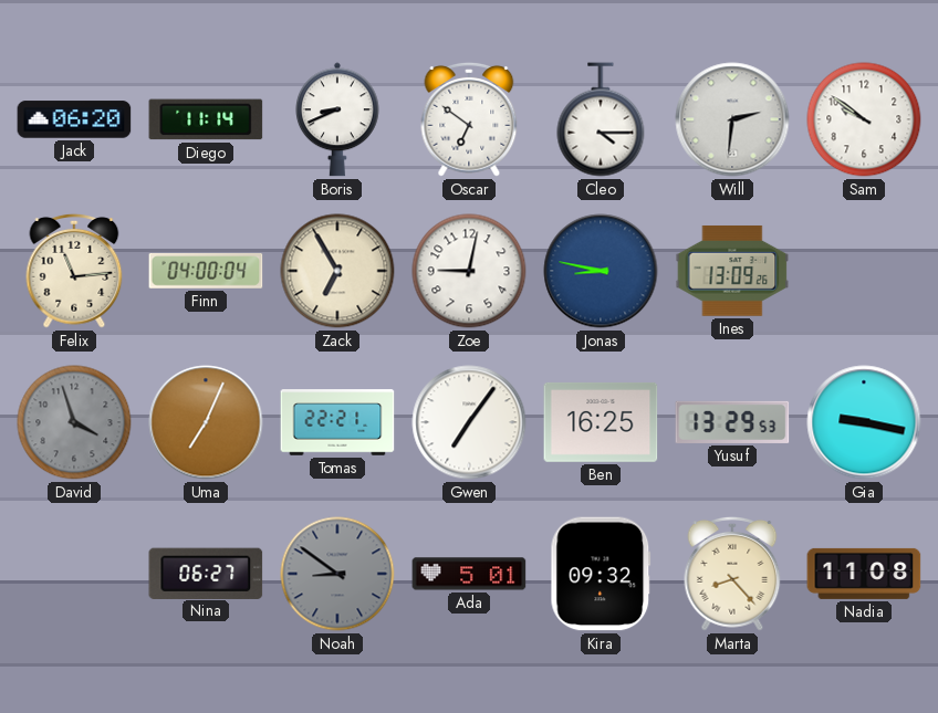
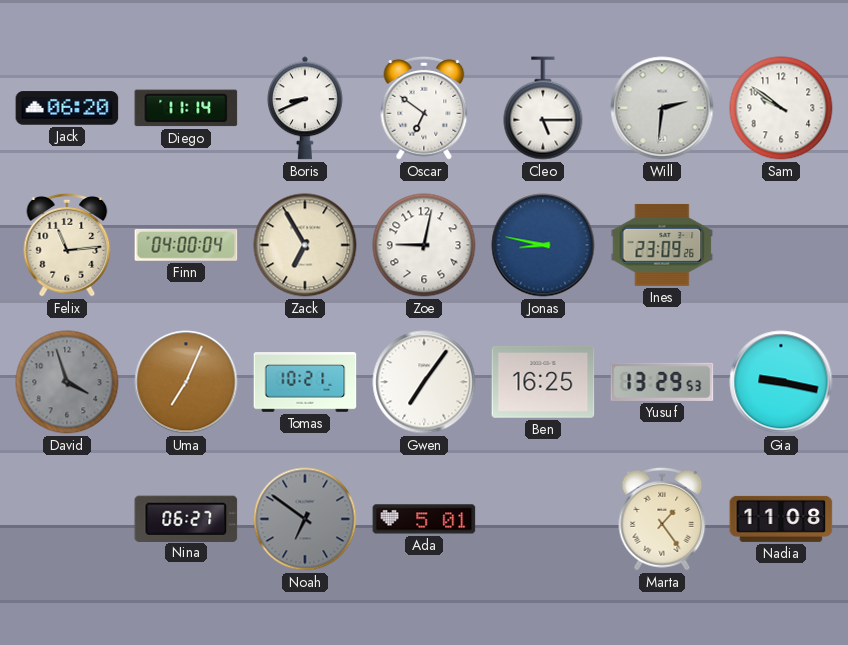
Cleo: 4:15 -> 5:15
Ines: 13:09 -> 23:09
Tomas: 22:21 -> 10:21
Noah: 8:51 -> 6:51
Kira: 09:32 -> none
Marta: 8:23 -> 1:24
